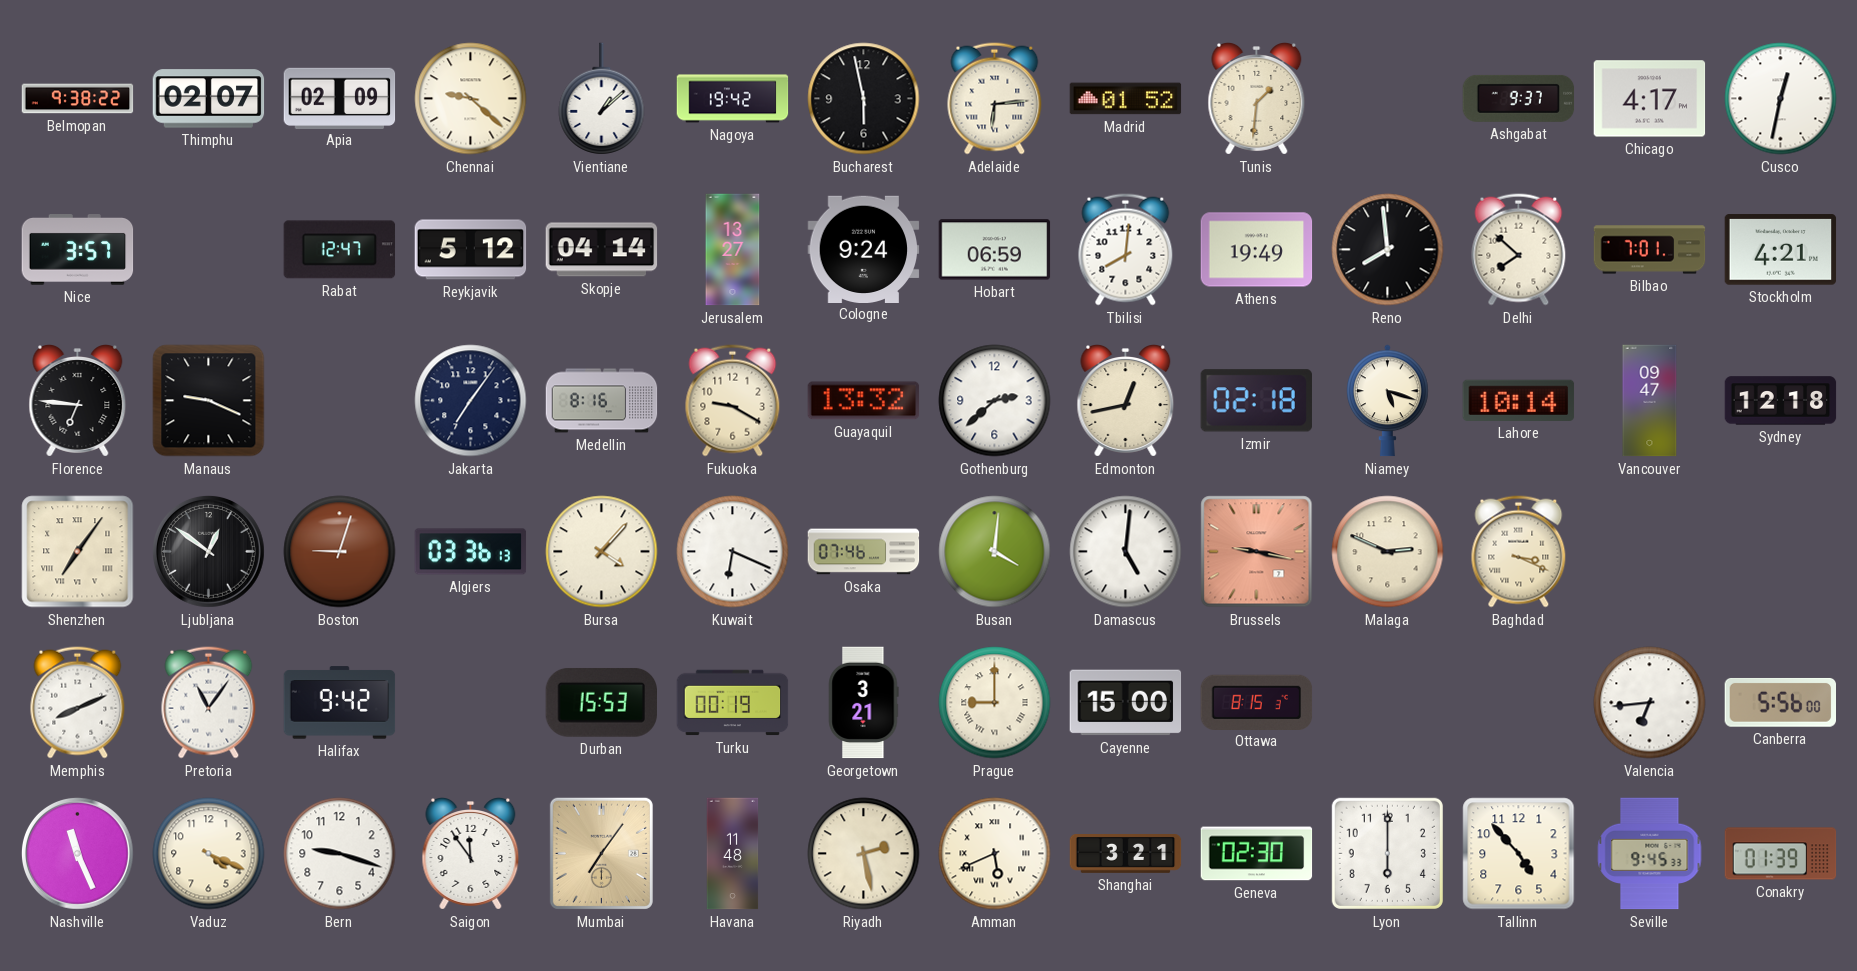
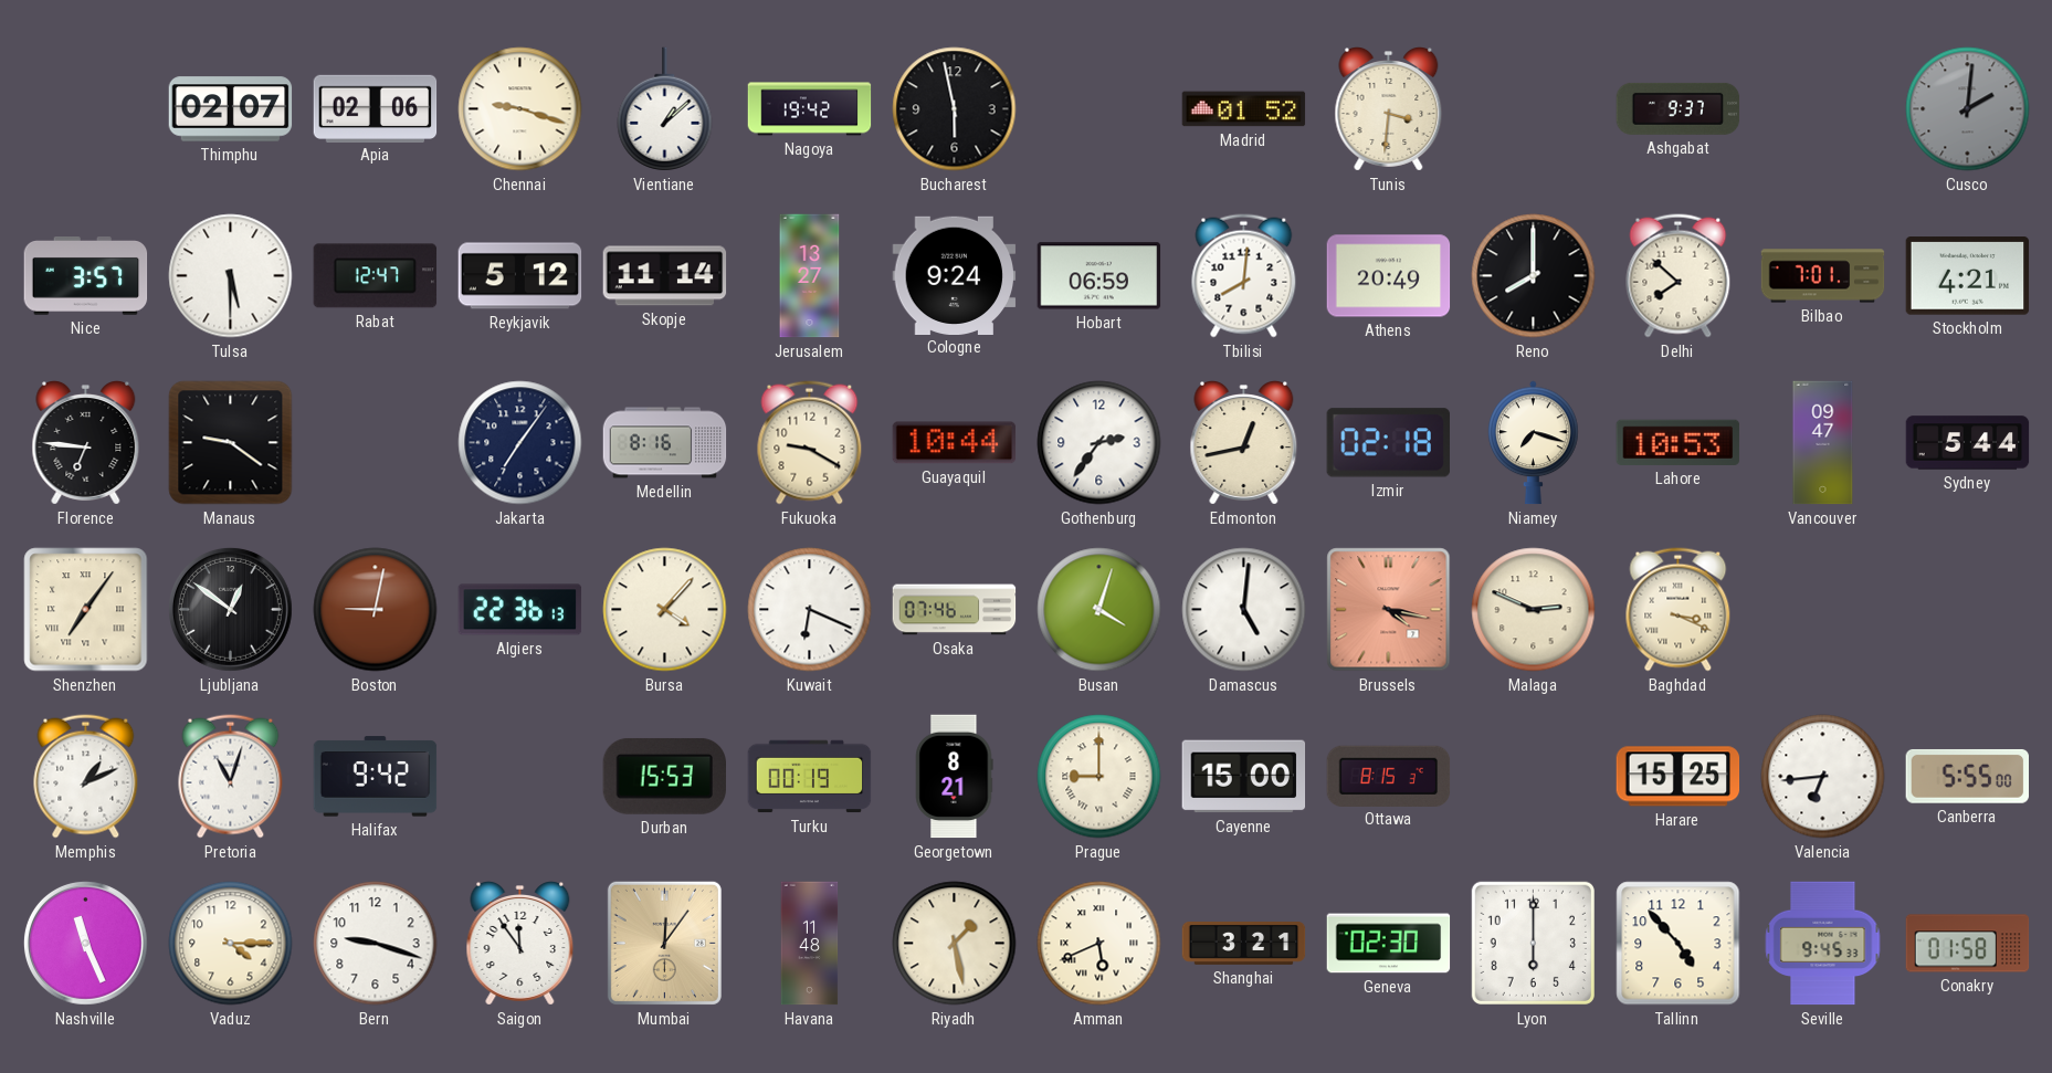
Belmopan: 9:38 -> none
Apia: 02:09 -> 02:06
Chennai: 9:22 -> 9:18
Adelaide: 6:14 -> none
Tunis: 1:31 -> 3:31
Chicago: 4:17 -> none
Cusco: 12:32 -> 2:01
Cusco dial: white -> grey
Tulsa: none -> 5:30
Skopje: 04:14 -> 11:14
Athens: 19:49 -> 20:49
Reno: 7:59 -> 8:00
Manaus: 9:19 -> 9:21
Guayaquil: 13:32 -> 10:44
Gothenburg: 2:38 -> 2:36
Niamey: 5:18 -> 7:18
Lahore: 10:14 -> 10:53
Sydney: 12:18 -> 5:44
Boston: 9:03 -> 9:02
Algiers: 03:36 -> 22:36
Busan: 4:01 -> 4:03
Brussels: 9:17 -> 4:17
Memphis: 8:11 -> 1:11
Pretoria: 11:06 -> 11:03
Georgetown: 3:21 -> 8:21
Harare: none -> 15:25
Canberra: 5:56 -> 5:55
Vaduz: 4:19 -> 4:15
Mumbai: 7:06 -> 12:06
Riyadh: 2:28 -> 1:28
Conakry: 01:39 -> 01:58
